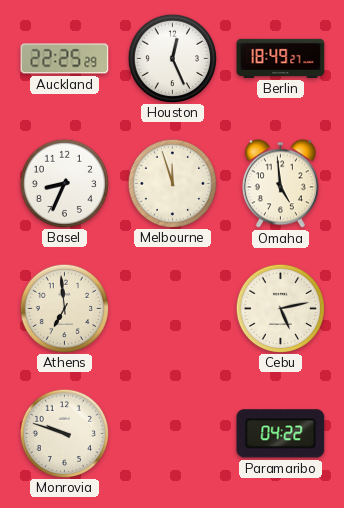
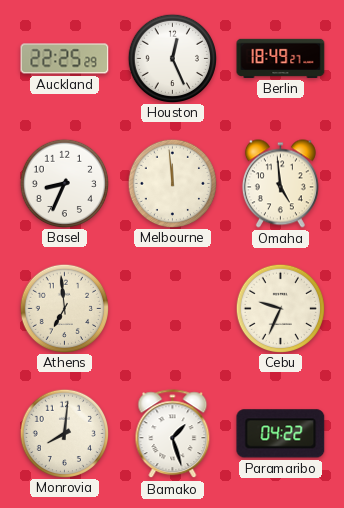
Melbourne: 11:57 -> 11:59
Cebu: 5:13 -> 9:34
Monrovia: 9:48 -> 8:01
Bamako: none -> 1:27
